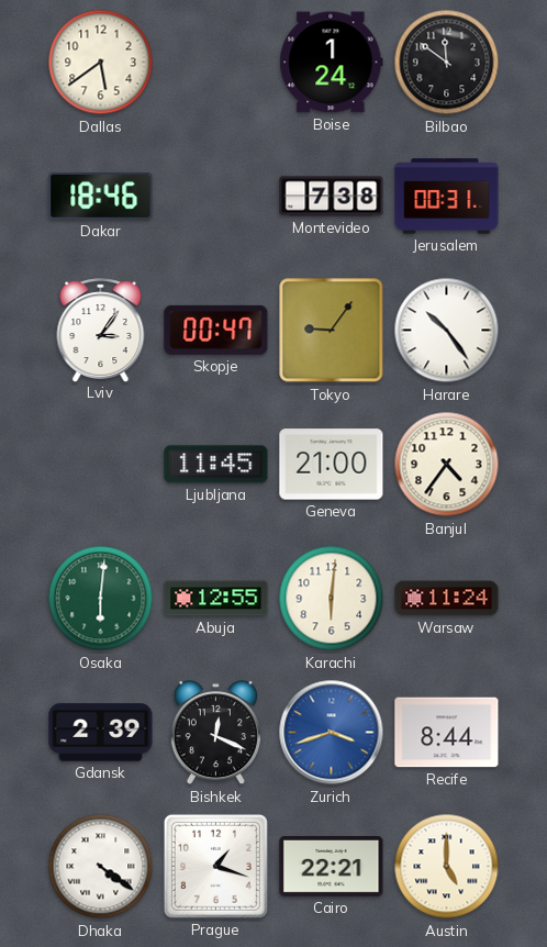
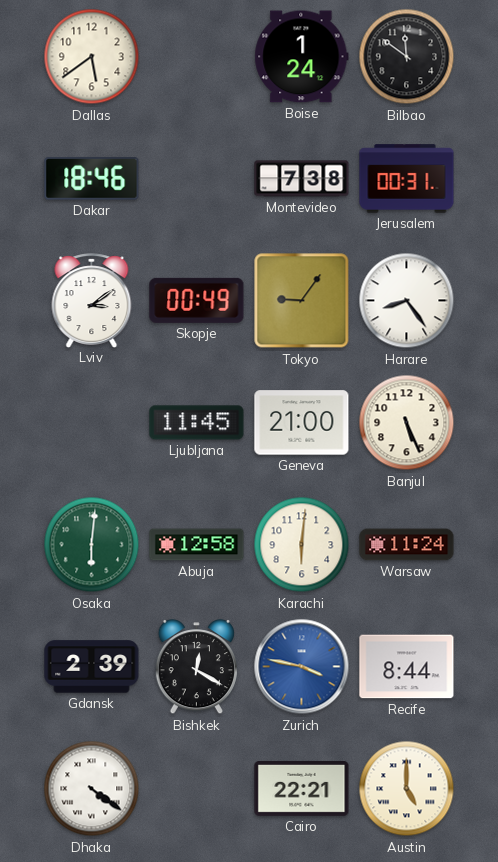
Lviv: 3:06 -> 3:09
Skopje: 00:47 -> 00:49
Harare: 10:24 -> 8:24
Banjul: 4:36 -> 5:26
Abuja: 12:55 -> 12:58
Bishkek: 12:19 -> 12:20
Zurich: 3:42 -> 3:47
Prague: 1:18 -> none
